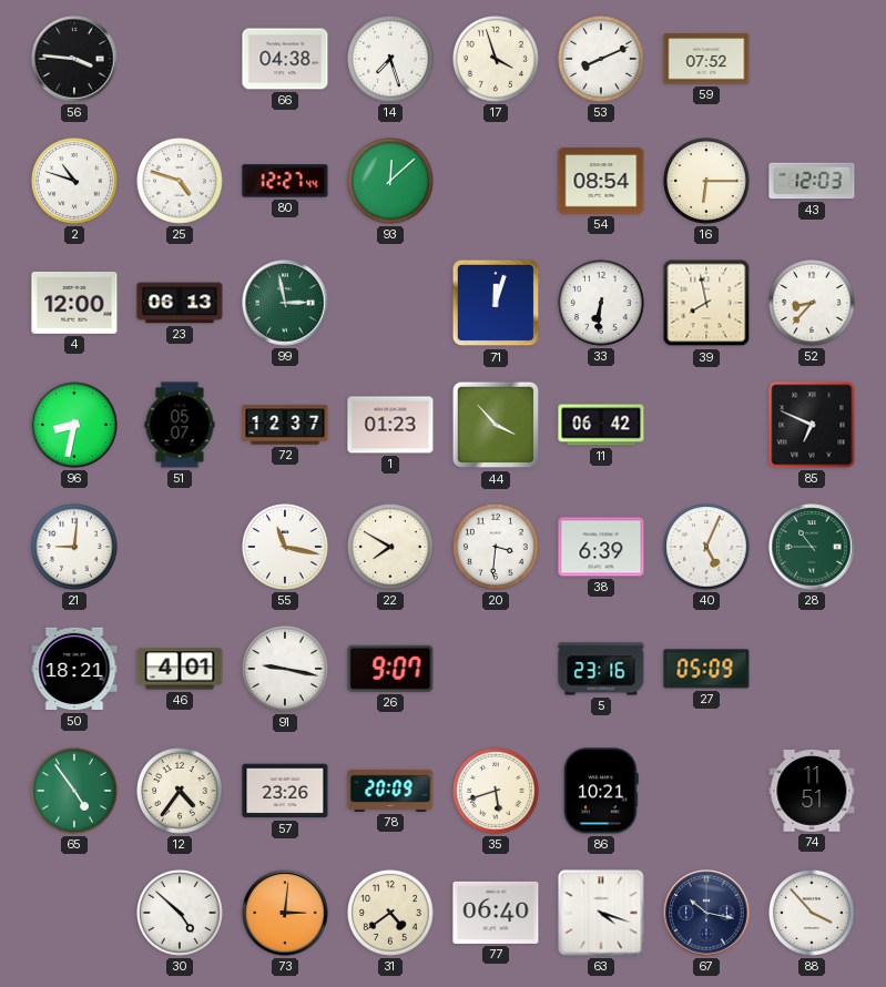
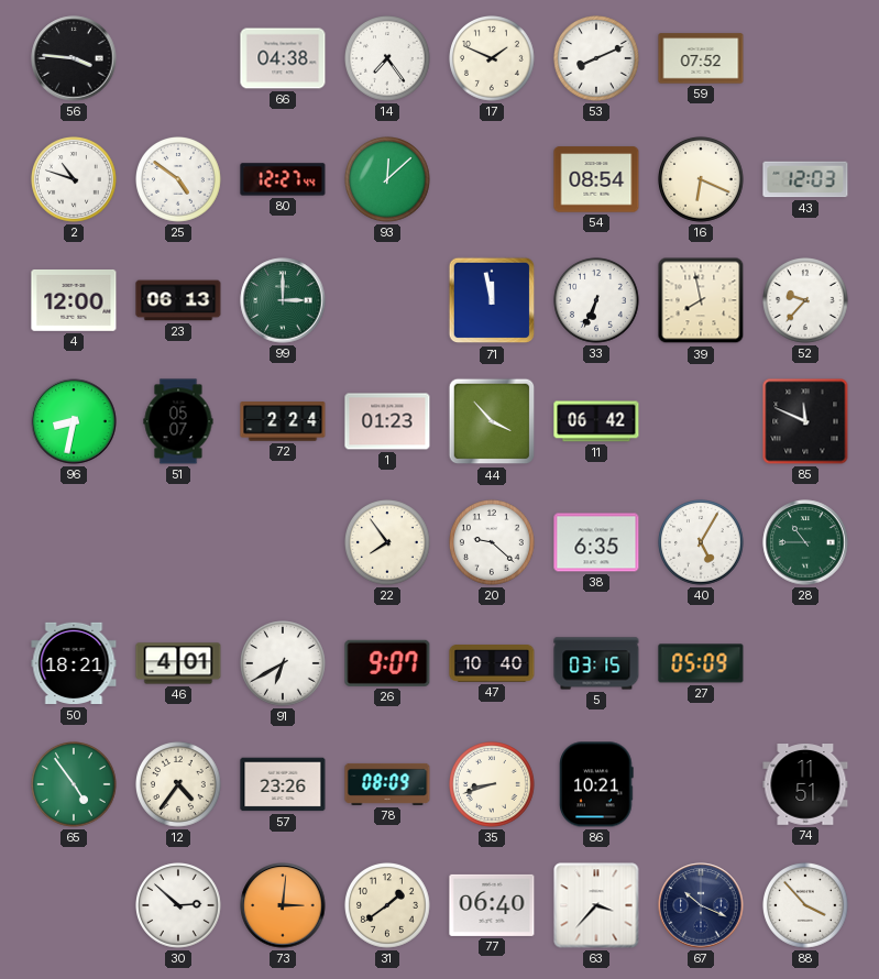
14: 7:27 -> 7:24
17: 3:57 -> 1:49
25: 4:48 -> 4:51
16: 6:15 -> 6:19
99: 2:58 -> 3:00
71: 12:03 -> 11:58
33: 6:31 -> 6:34
52: 8:37 -> 9:37
72: 12:37 -> 2:24
85: 6:49 -> 11:49
21: 9:01 -> none
55: 11:17 -> none
22: 7:50 -> 7:54
20: 3:31 -> 9:22
38: 6:39 -> 6:35
40: 5:04 -> 5:05
91: 9:17 -> 6:40
47: none -> 10:40
5: 23:16 -> 03:15
78: 20:09 -> 08:09
35: 5:42 -> 8:42
30: 4:52 -> 2:52
31: 4:39 -> 1:39
63: 4:18 -> 3:37
67: 10:17 -> 10:19
